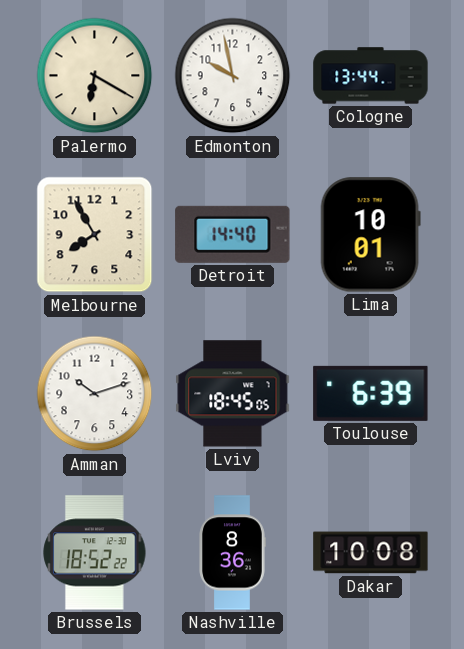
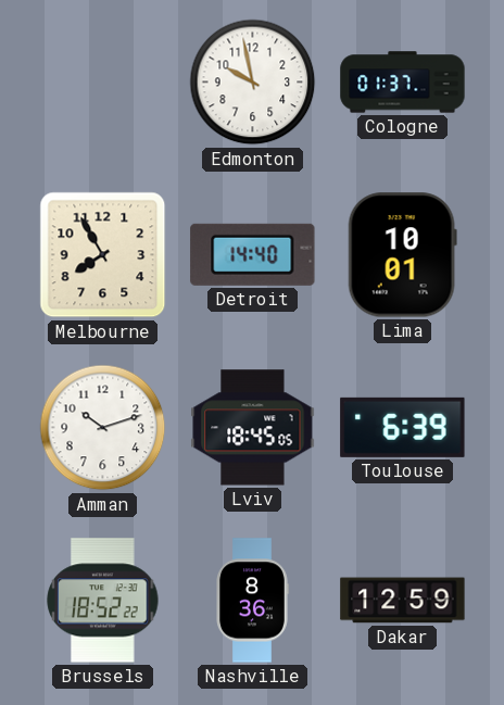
Palermo: 6:20 -> none
Cologne: 13:44 -> 01:37
Dakar: 10:08 -> 12:59
